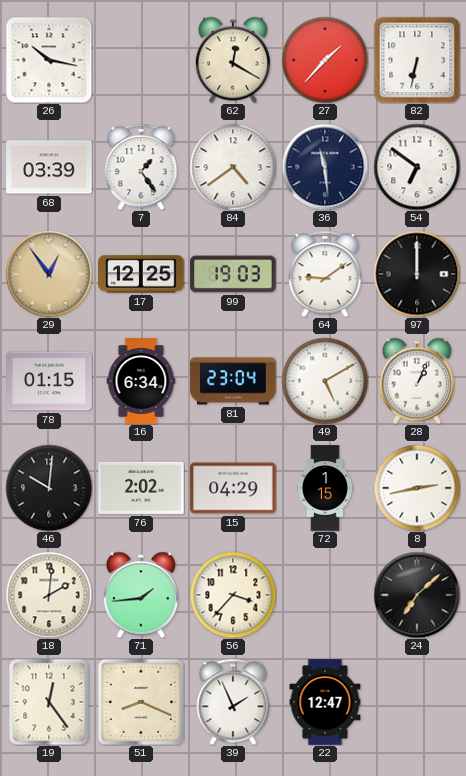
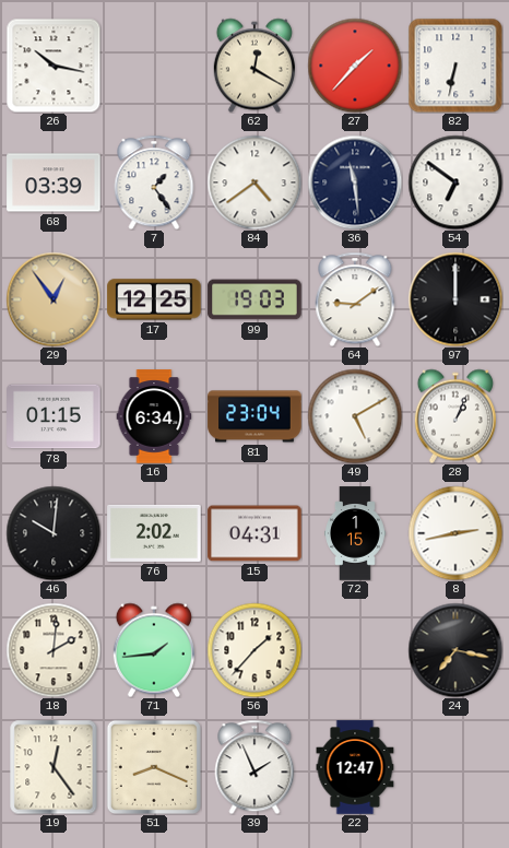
15: 04:29 -> 04:31
56: 3:37 -> 1:37
24: 7:08 -> 7:17
